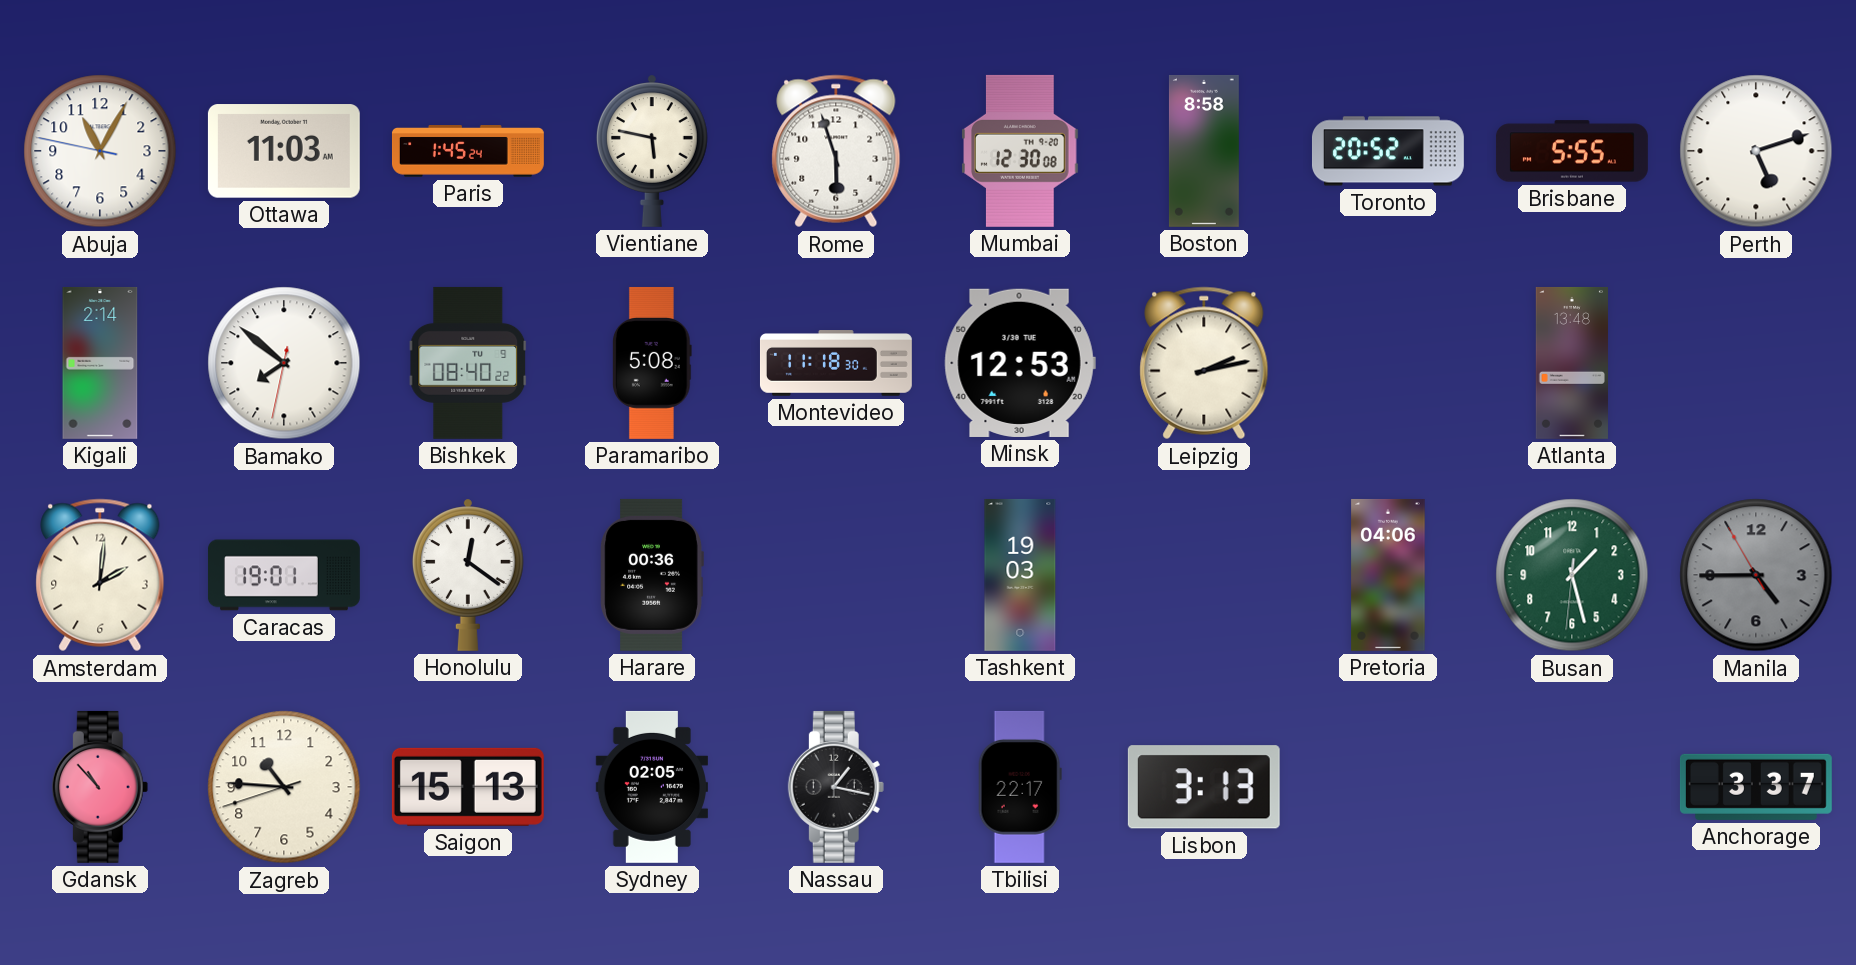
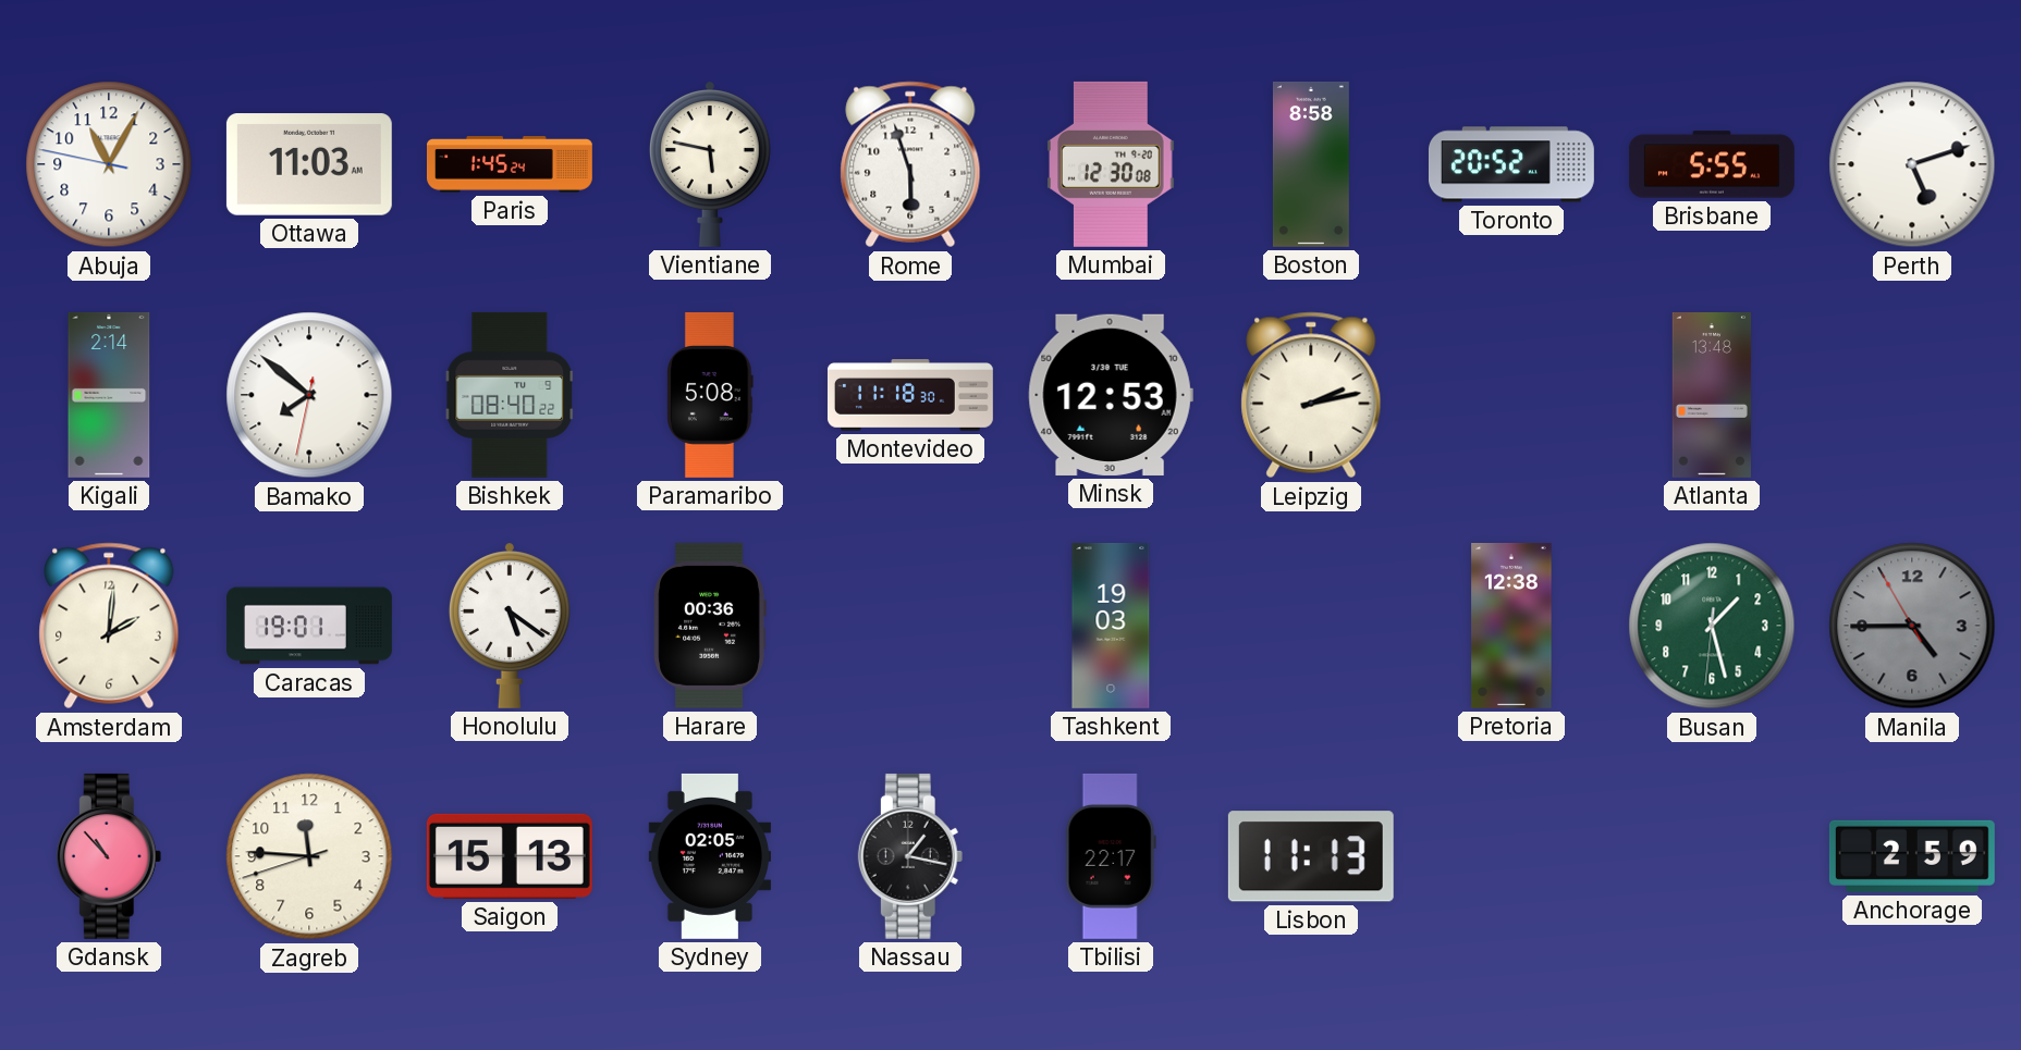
Honolulu: 12:21 -> 5:21
Pretoria: 04:06 -> 12:38
Zagreb: 10:45 -> 11:45
Lisbon: 3:13 -> 11:13
Anchorage: 3:37 -> 2:59
